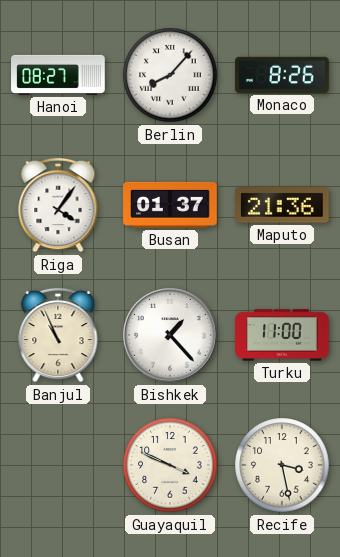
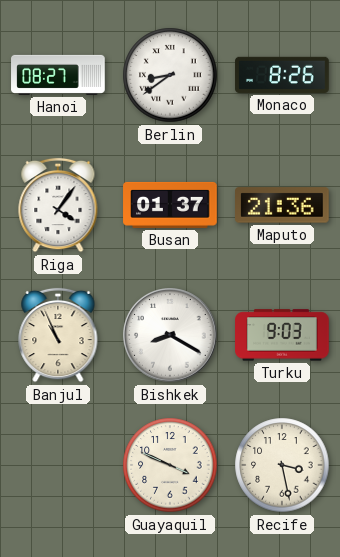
Berlin: 8:07 -> 8:39
Bishkek: 1:23 -> 8:20
Turku: 11:00 -> 9:03
